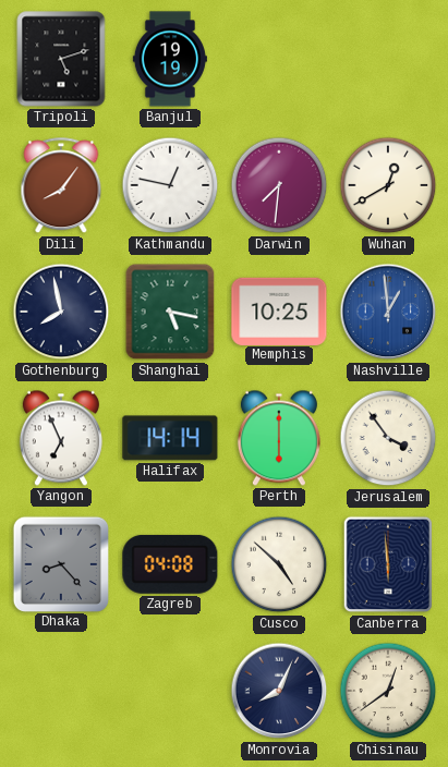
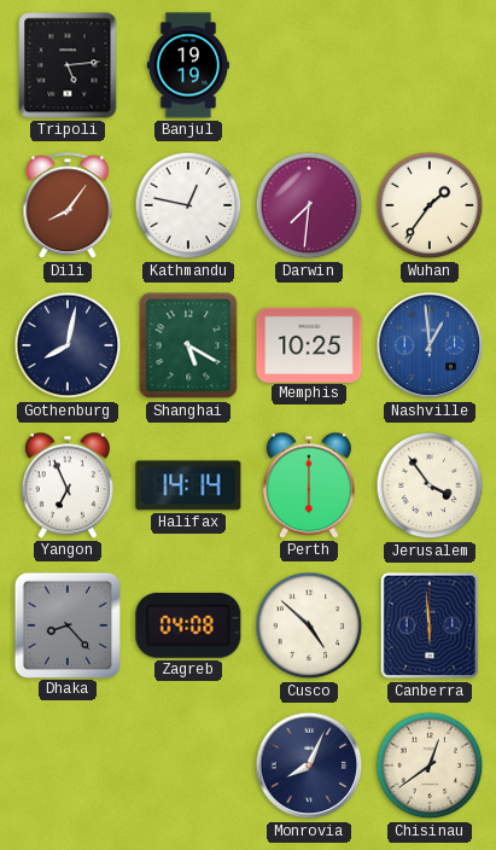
Tripoli: 5:12 -> 5:14
Wuhan: 12:40 -> 1:36
Gothenburg: 7:58 -> 8:02
Shanghai: 5:17 -> 5:20
